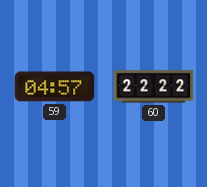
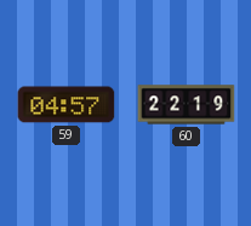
60: 22:22 -> 22:19
